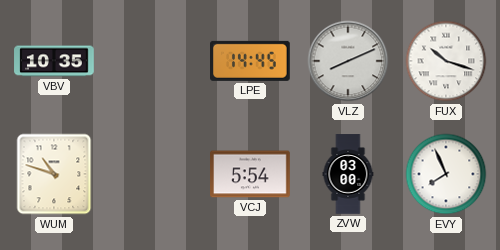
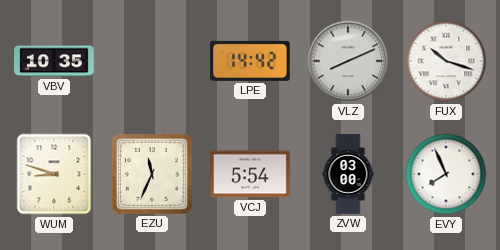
LPE: 14:45 -> 14:42
WUM: 10:48 -> 8:48
EZU: none -> 11:34
